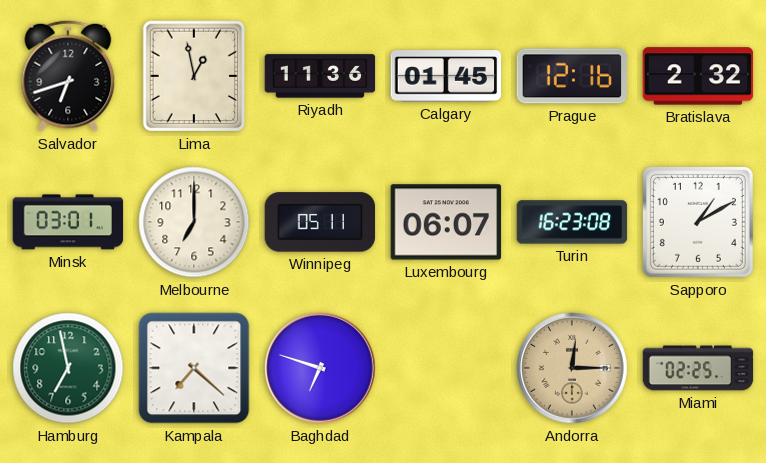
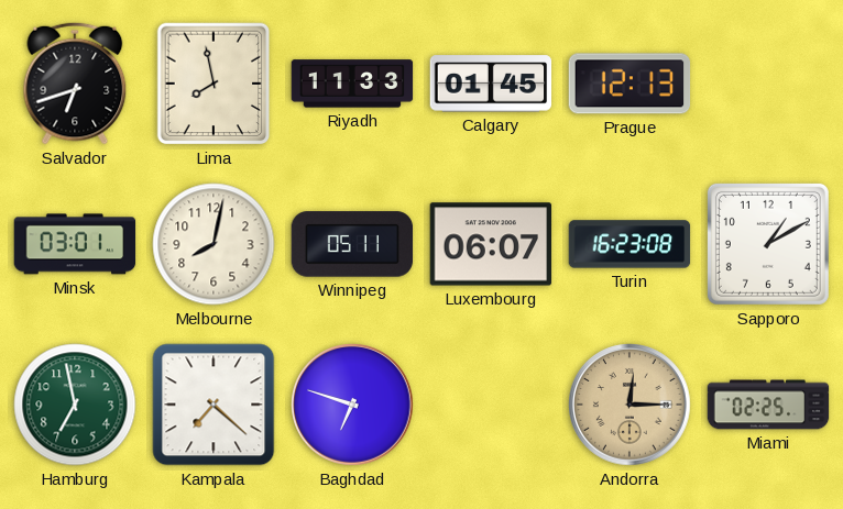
Lima: 12:58 -> 7:58
Riyadh: 11:36 -> 11:33
Prague: 12:16 -> 12:13
Bratislava: 2:32 -> none
Melbourne: 7:00 -> 8:02
